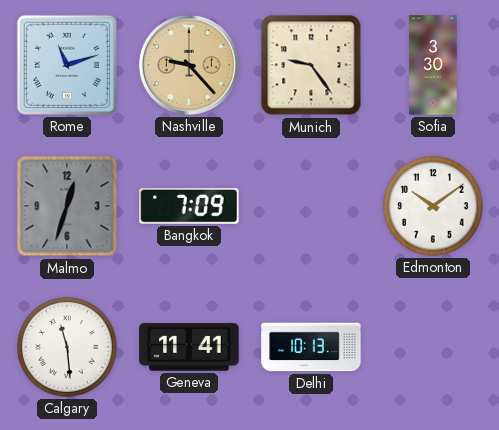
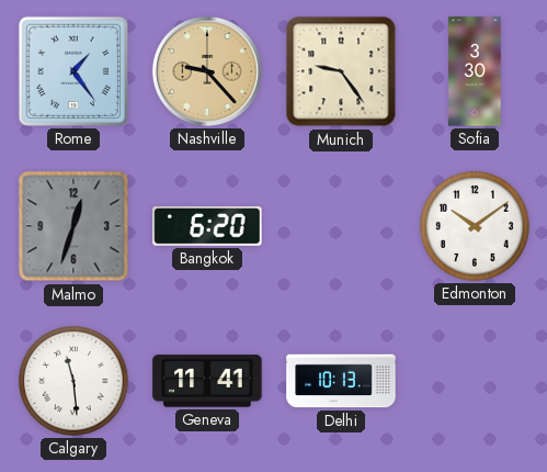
Rome: 11:12 -> 1:24
Bangkok: 7:09 -> 6:20
